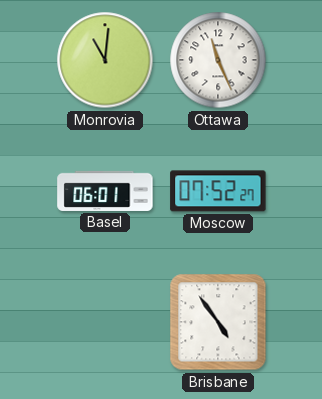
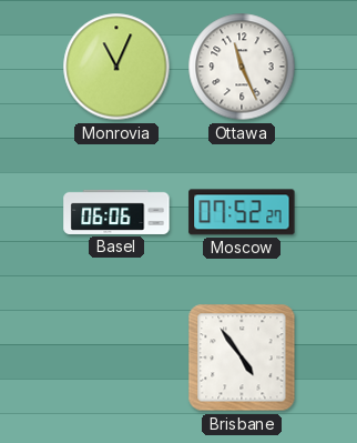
Monrovia: 11:01 -> 11:04
Basel: 06:01 -> 06:06
